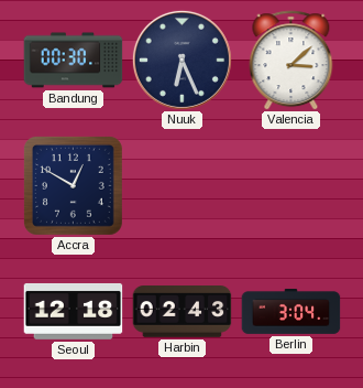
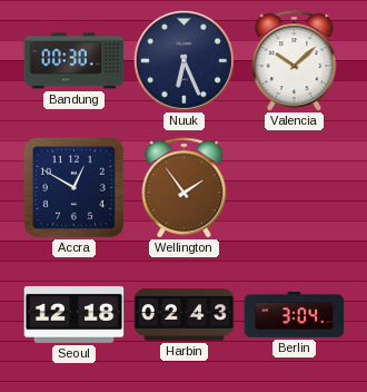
Valencia: 3:08 -> 10:08
Wellington: none -> 1:54
